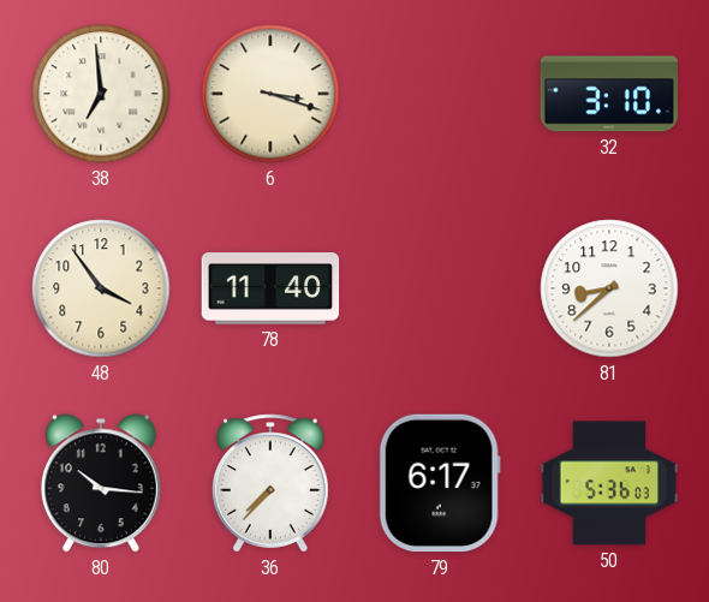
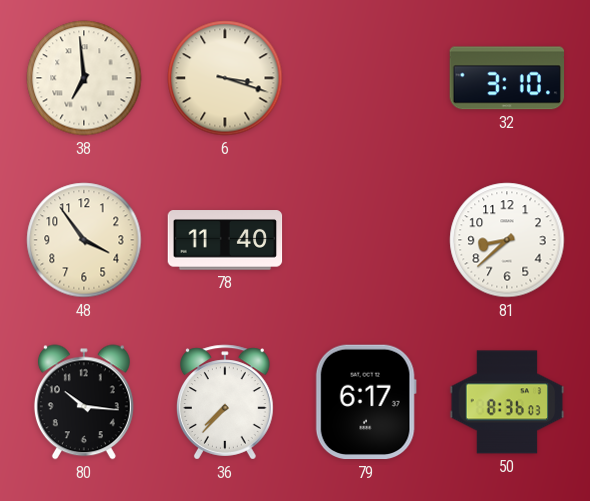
50: 5:36 -> 8:36
